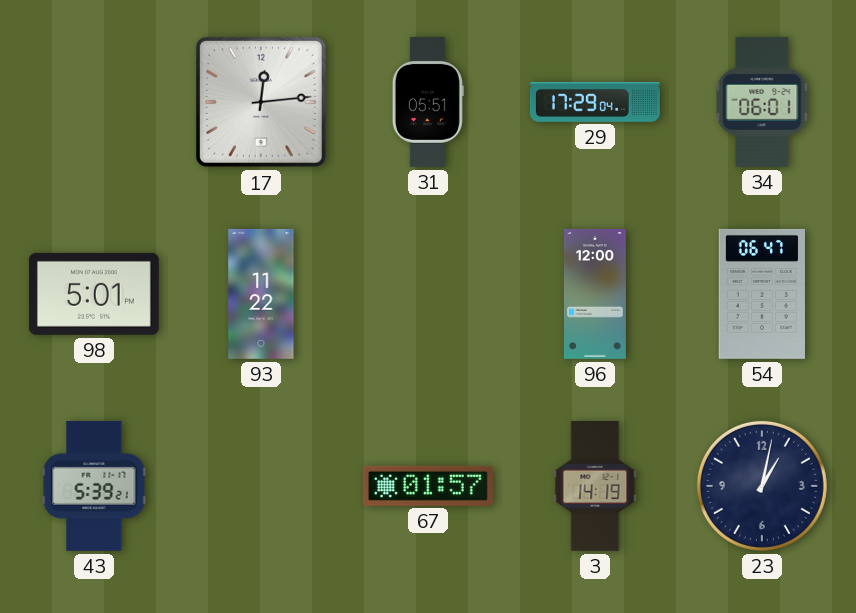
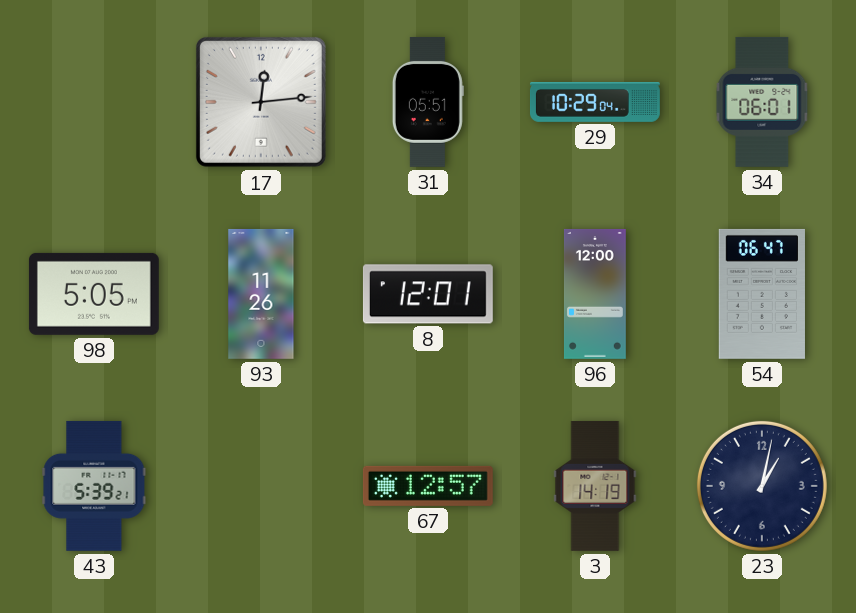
29: 17:29 -> 10:29
98: 5:01 -> 5:05
93: 11:22 -> 11:26
8: none -> 12:01
67: 01:57 -> 12:57
